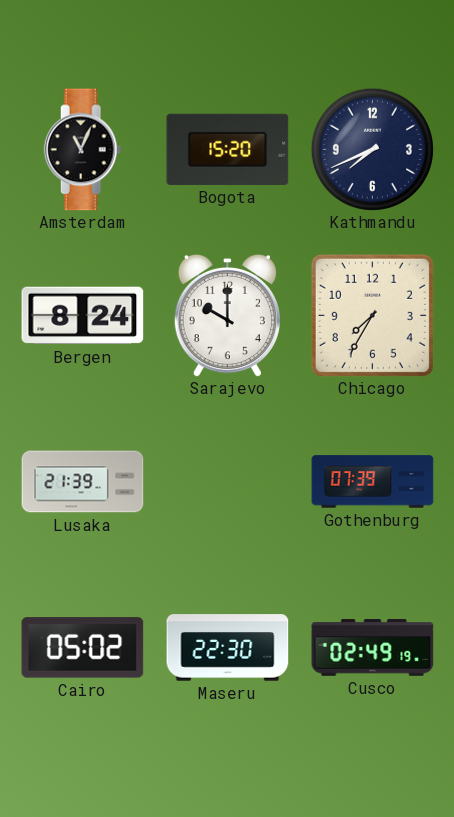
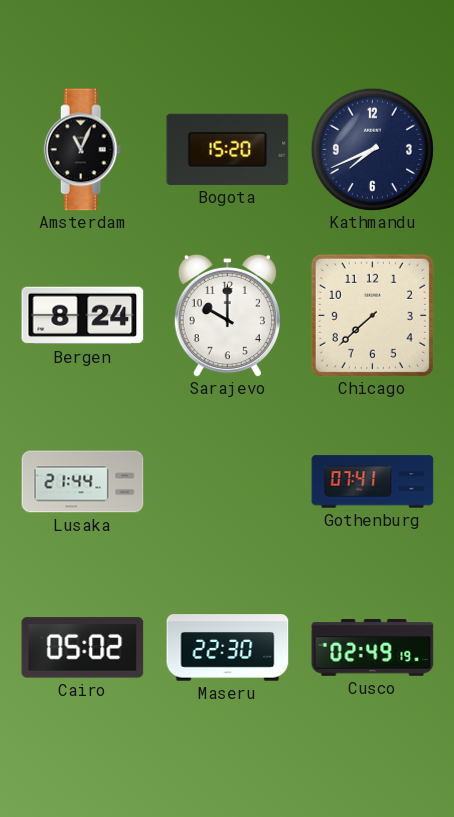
Chicago: 7:35 -> 7:38
Lusaka: 21:39 -> 21:44
Gothenburg: 07:39 -> 07:41
